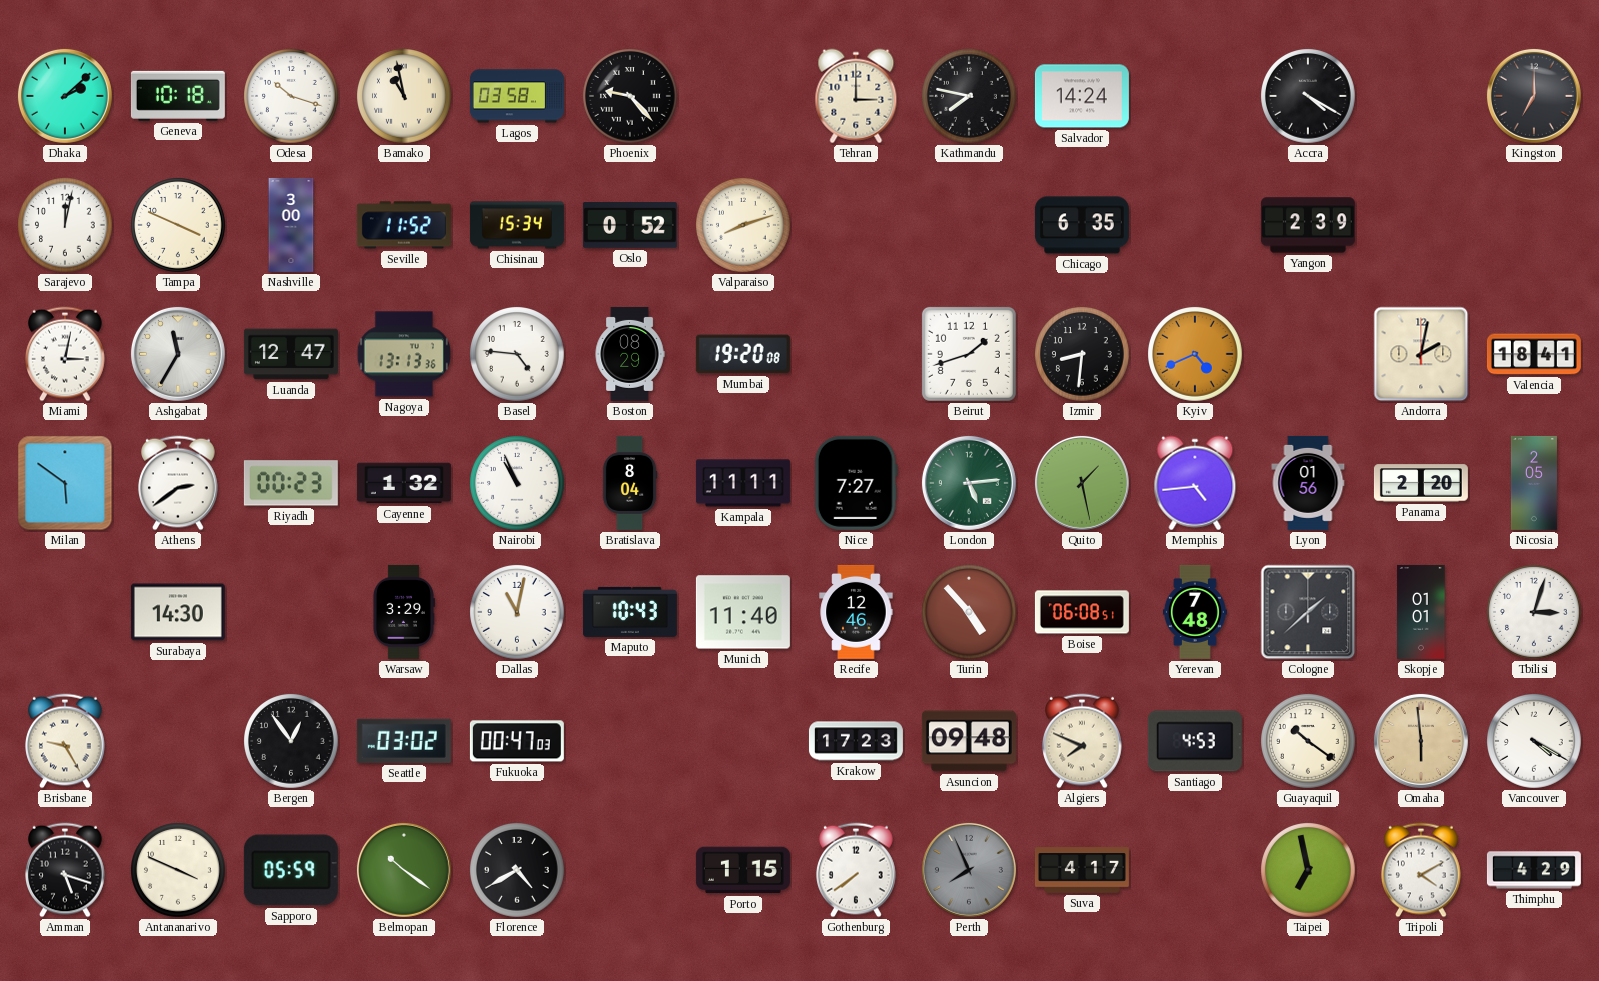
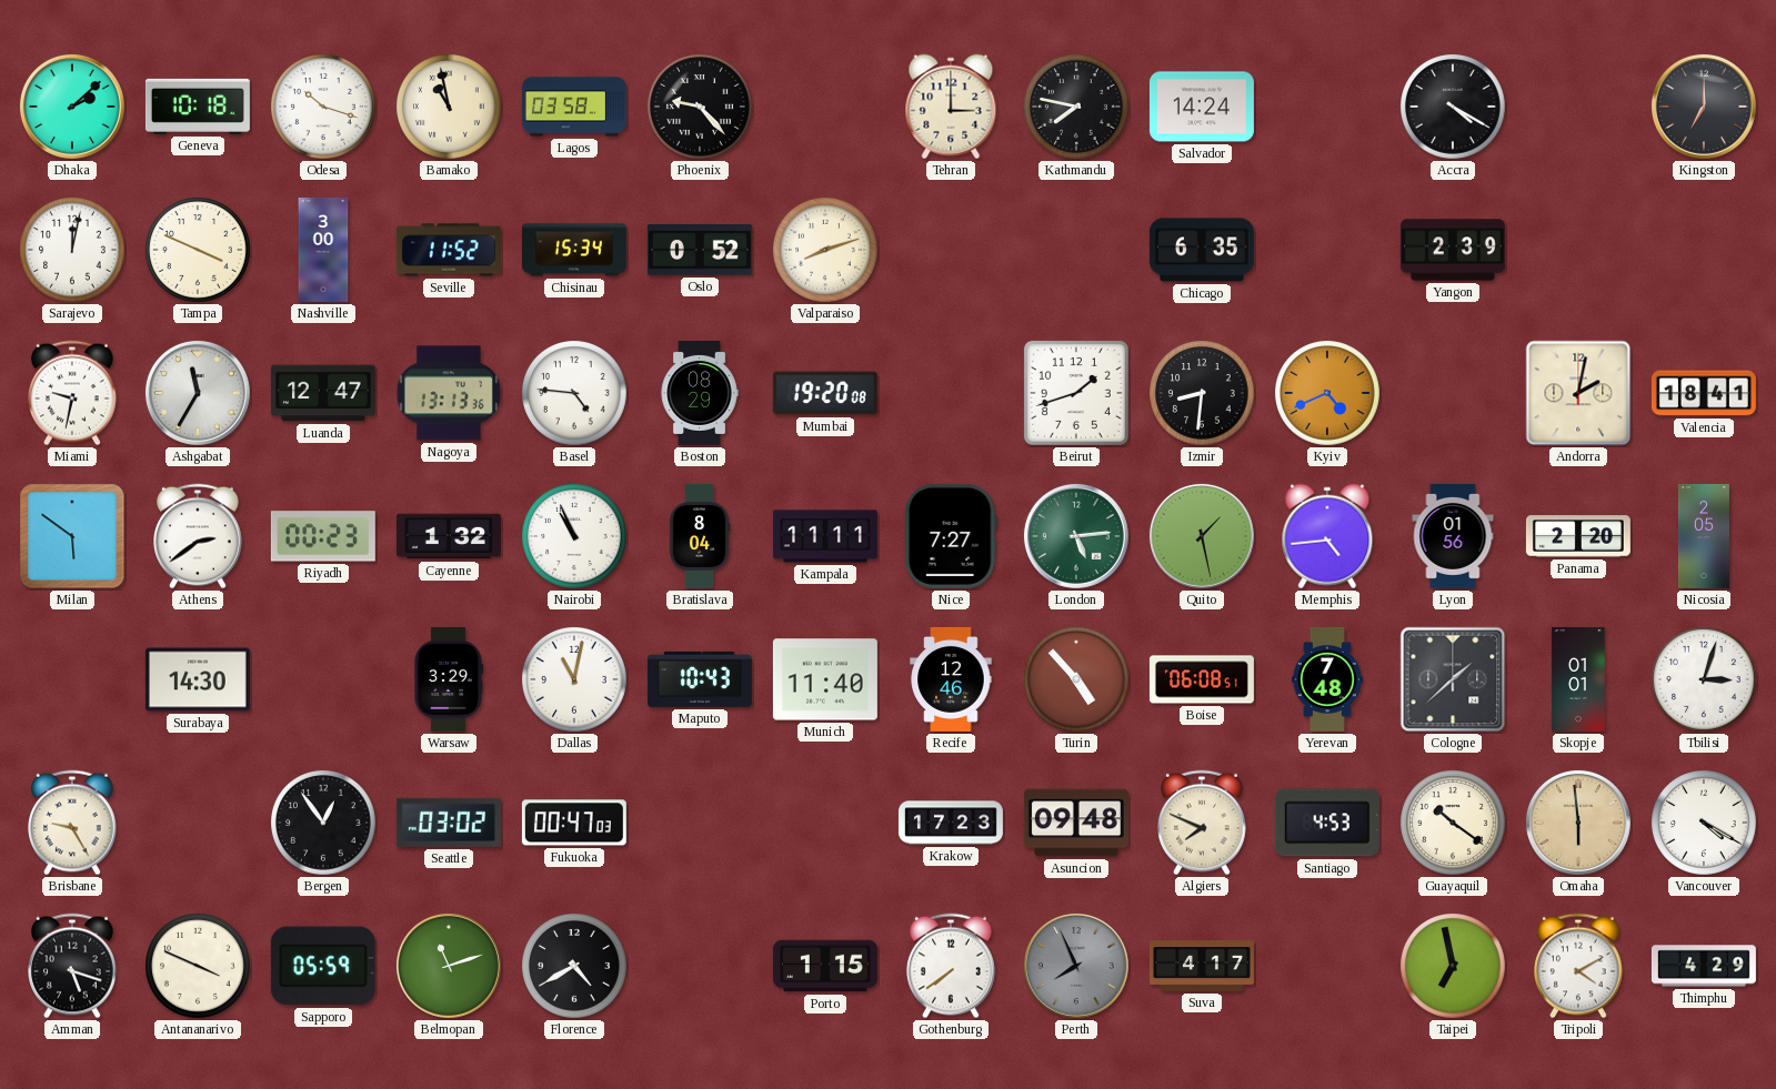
Miami: 3:02 -> 9:32
Belmopan: 10:21 -> 11:12
